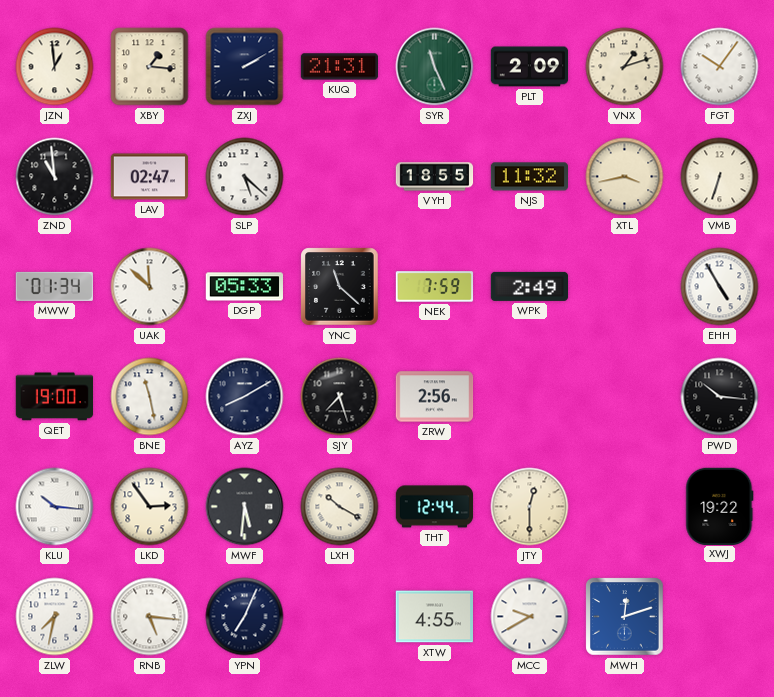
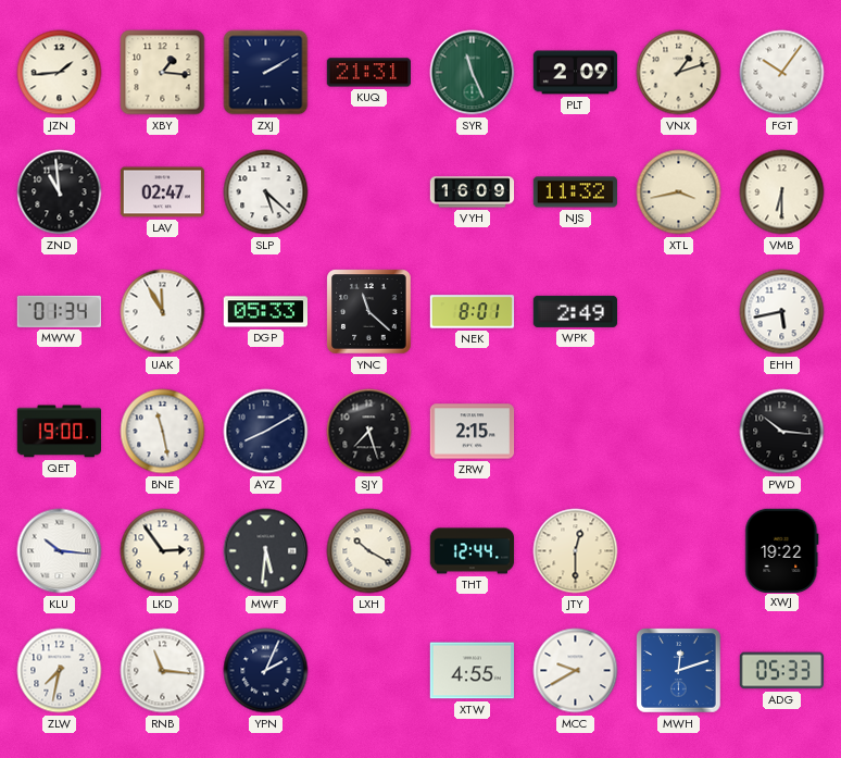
JZN: 12:59 -> 1:44
VYH: 18:55 -> 16:09
VMB: 6:33 -> 6:30
UAK: 11:52 -> 11:55
NEK: 7:59 -> 8:01
EHH: 4:55 -> 5:43
ZRW: 2:56 -> 2:15
RNB: 5:16 -> 11:16
YPN: 7:04 -> 2:04
ADG: none -> 05:33
